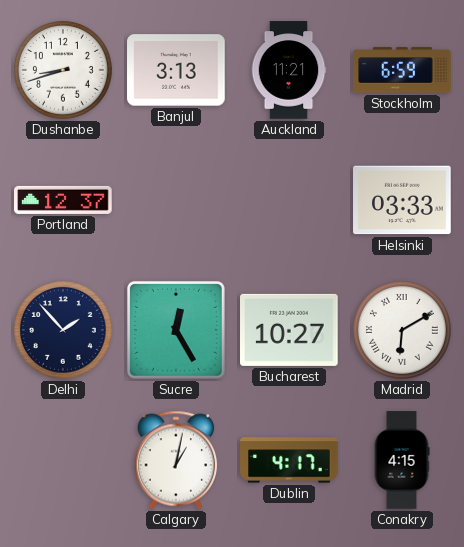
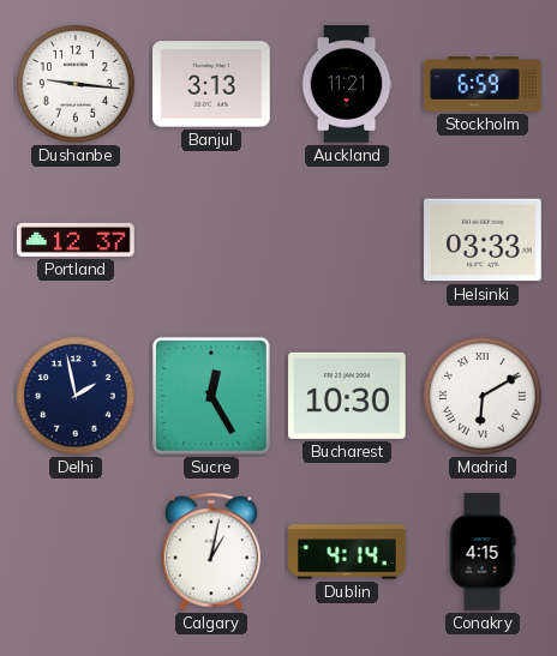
Dushanbe: 8:42 -> 9:16
Delhi: 1:53 -> 1:58
Bucharest: 10:27 -> 10:30
Dublin: 4:17 -> 4:14
